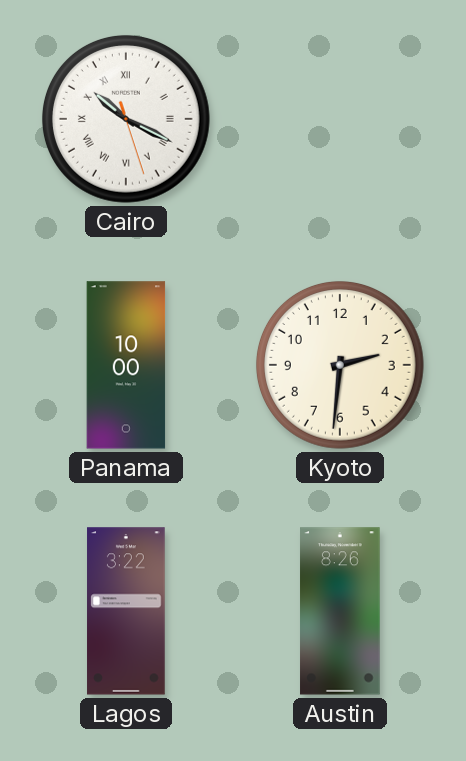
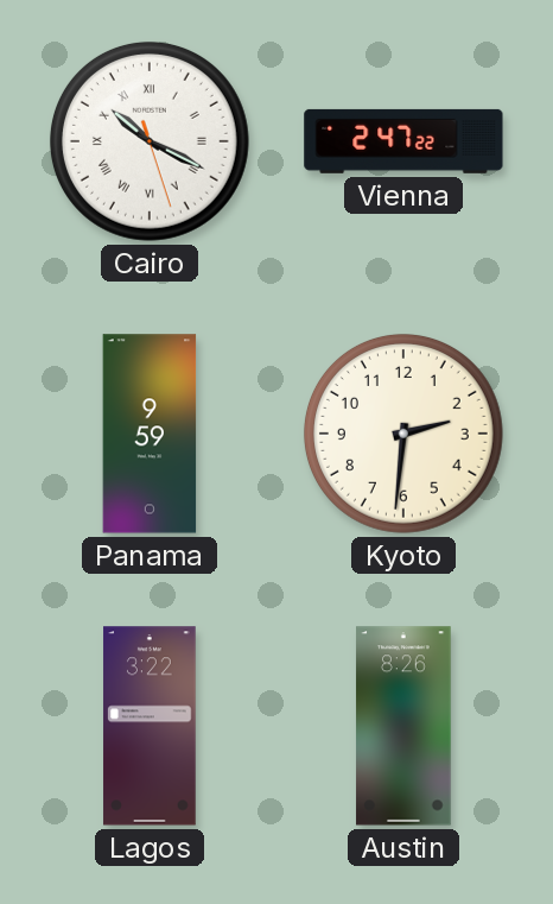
Vienna: none -> 2:47
Panama: 10:00 -> 9:59
